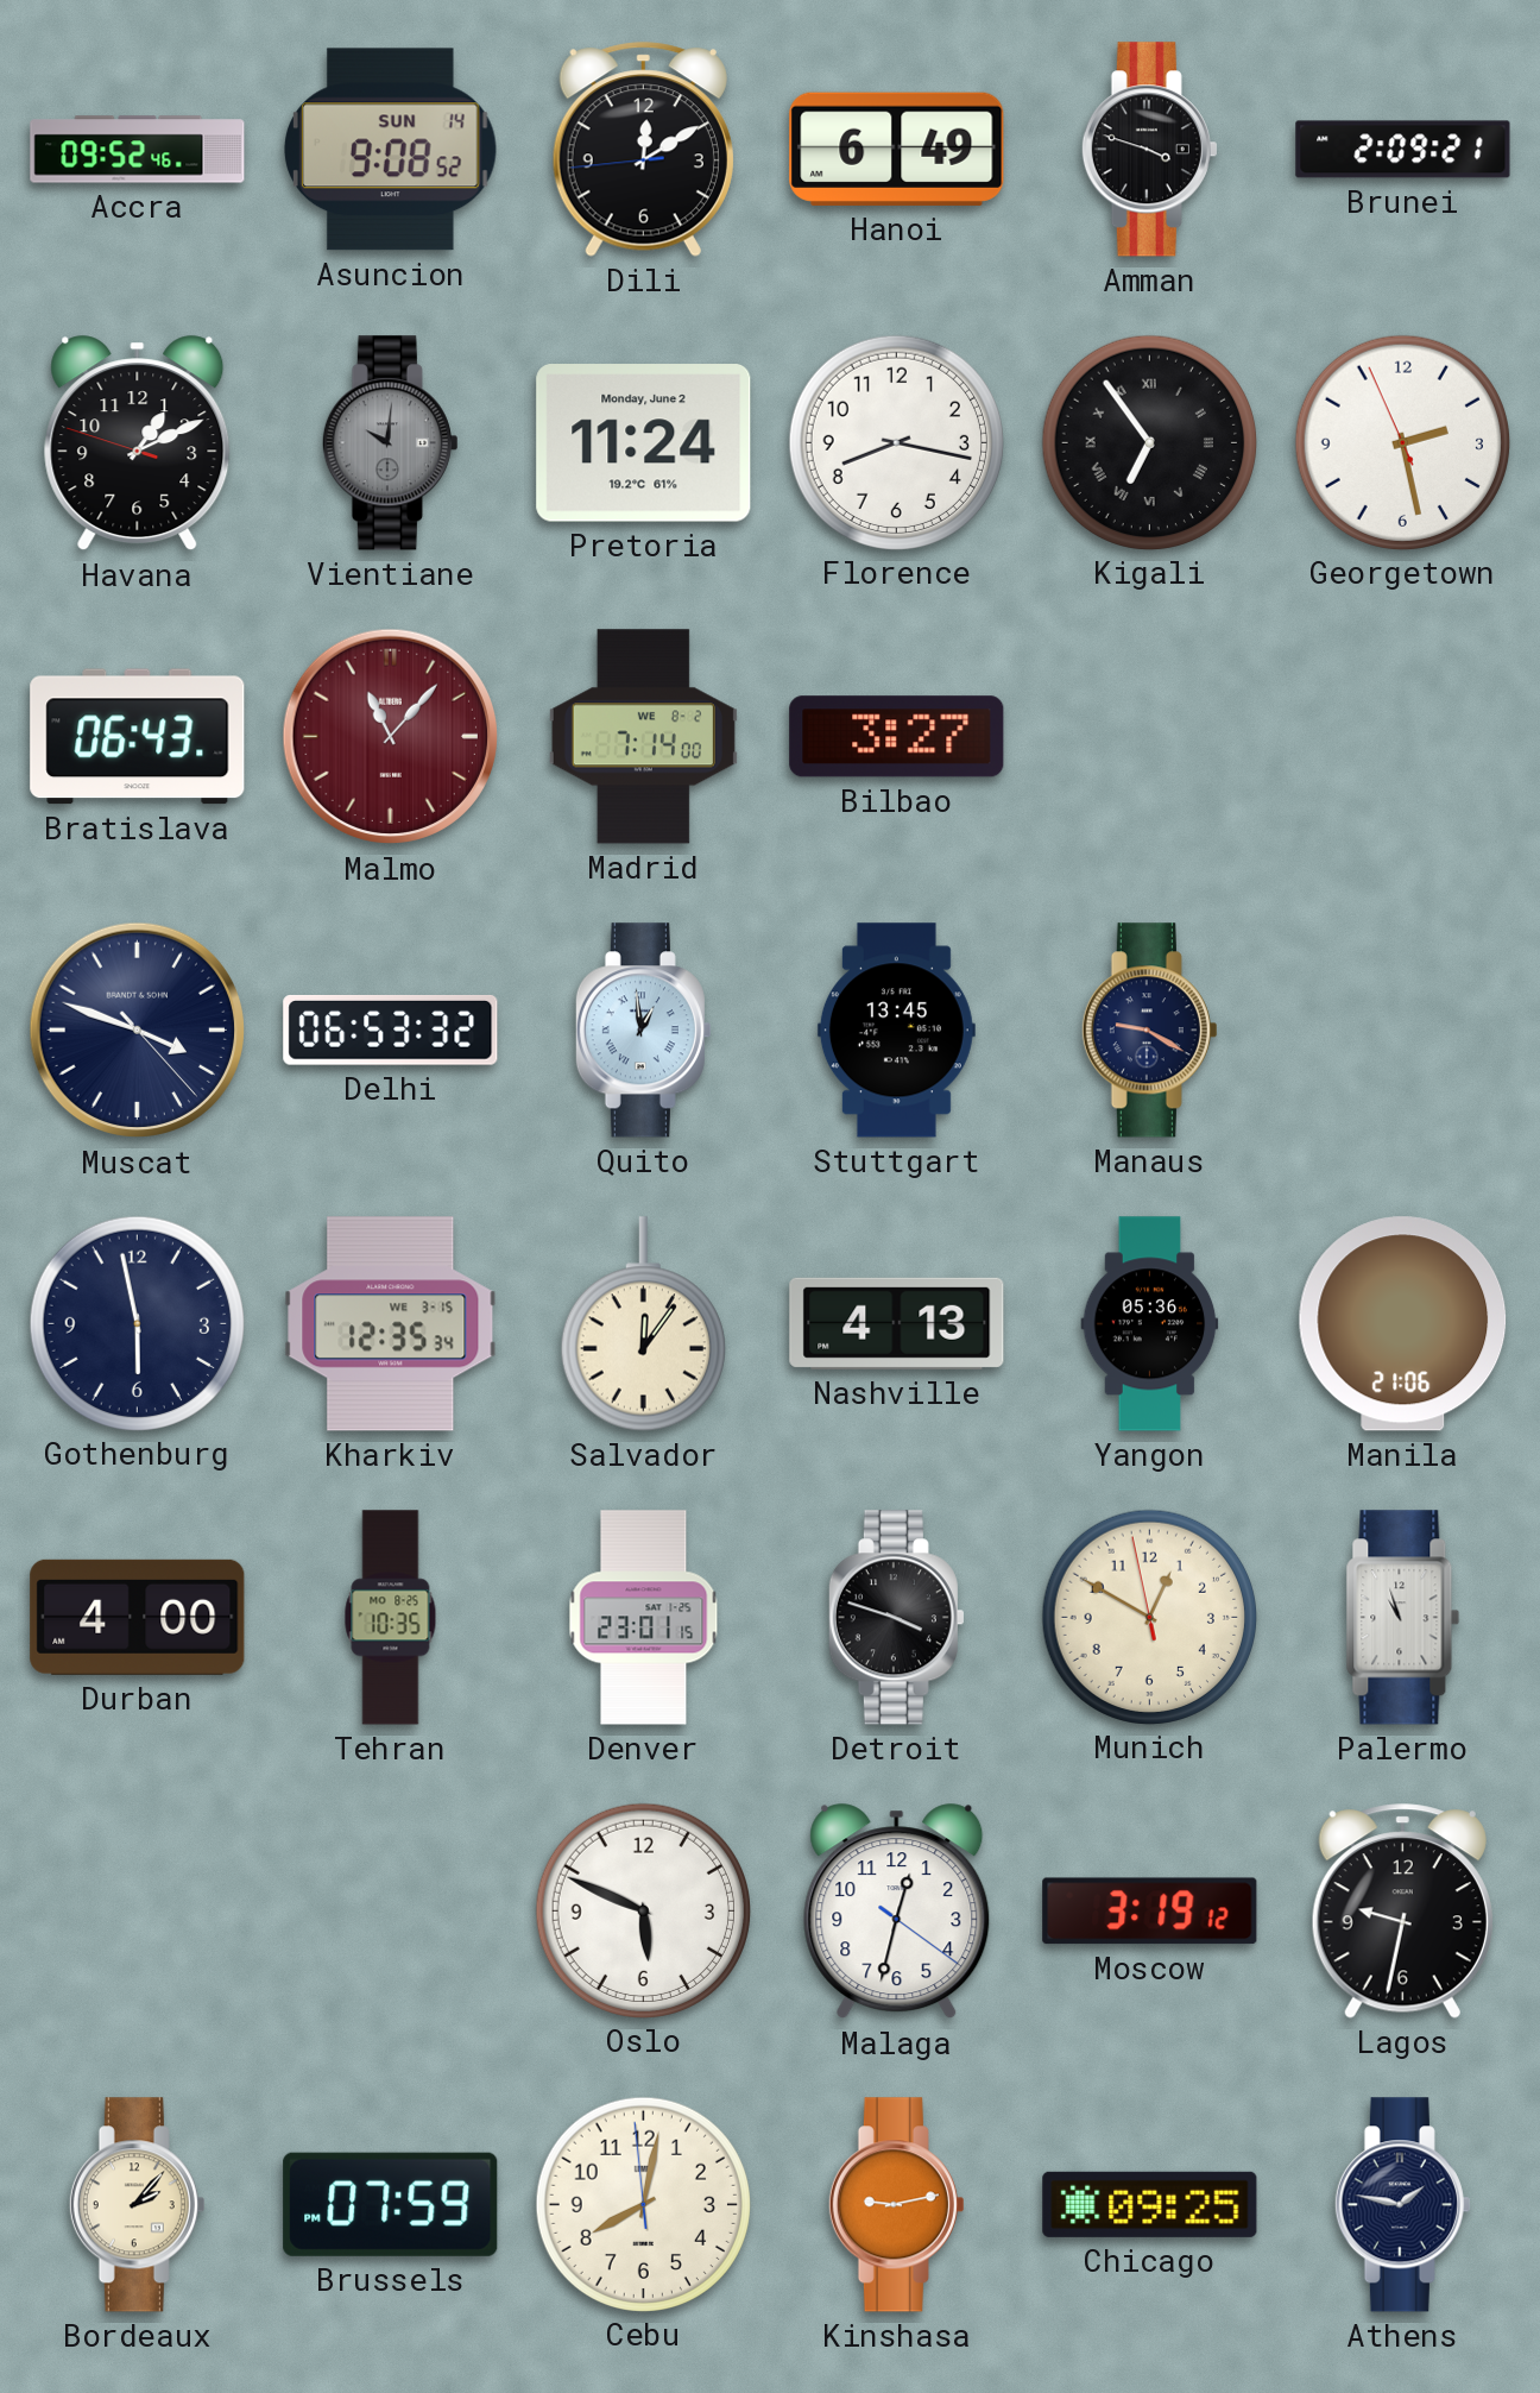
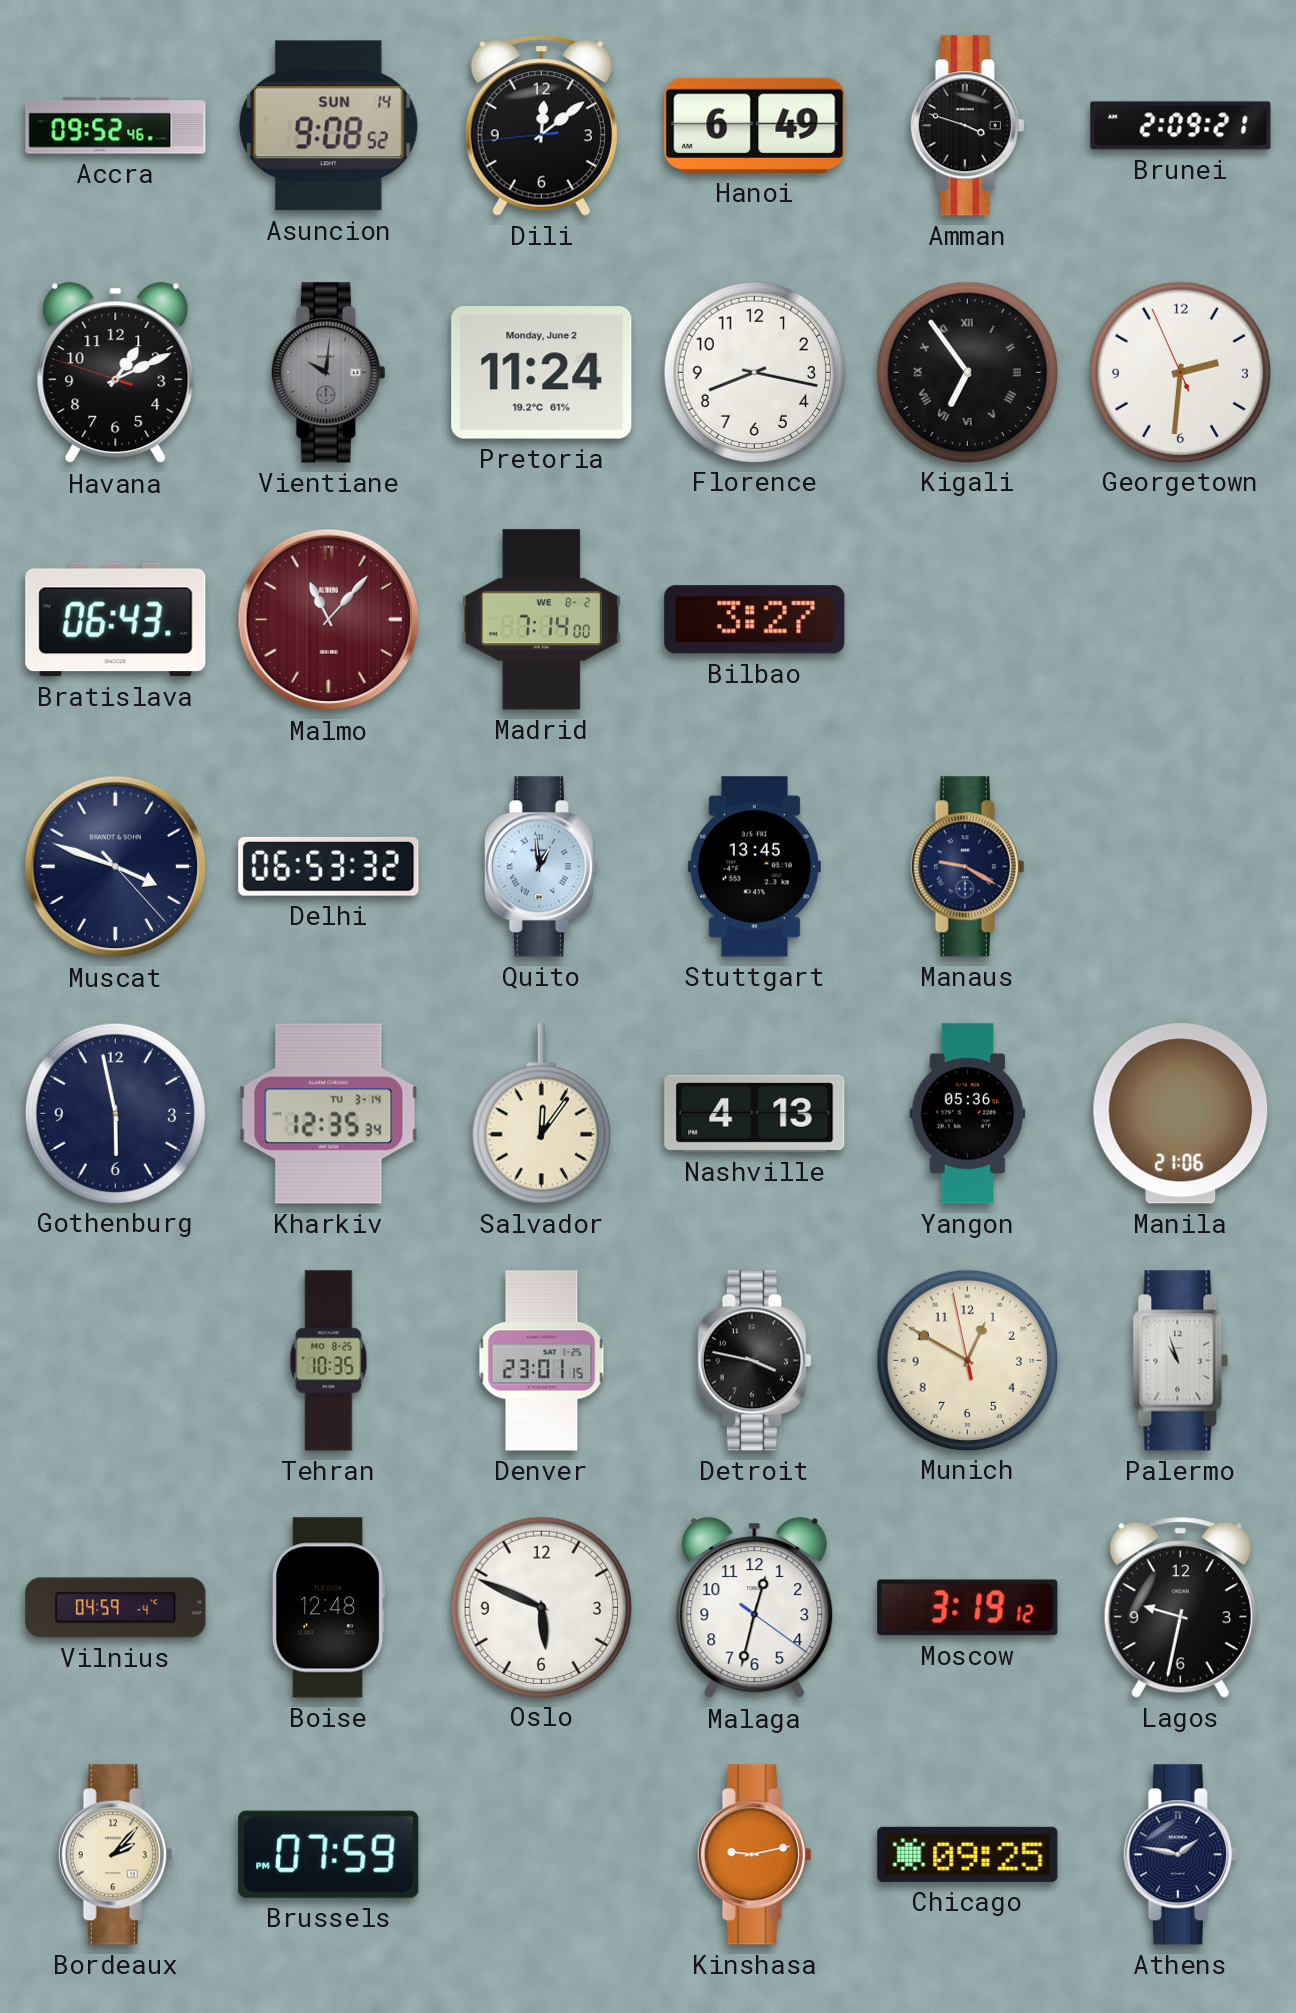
Dili: 12:09 -> 12:08
Georgetown: 2:27 -> 2:30
Kharkiv date: WE 3-15 -> TU 3-14
Durban: 4:00 -> none
Detroit: 3:48 -> 3:47
Vilnius: none -> 04:59
Boise: none -> 12:48
Cebu: 8:01 -> none
